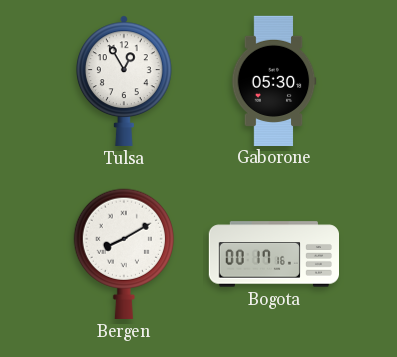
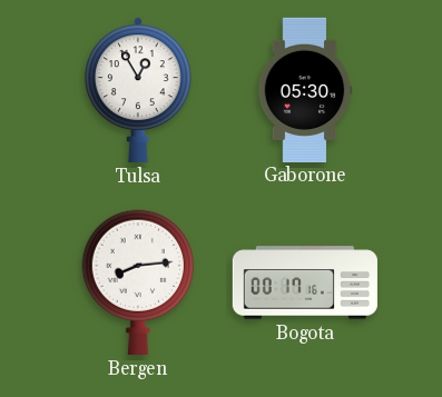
Bergen: 8:10 -> 8:14
